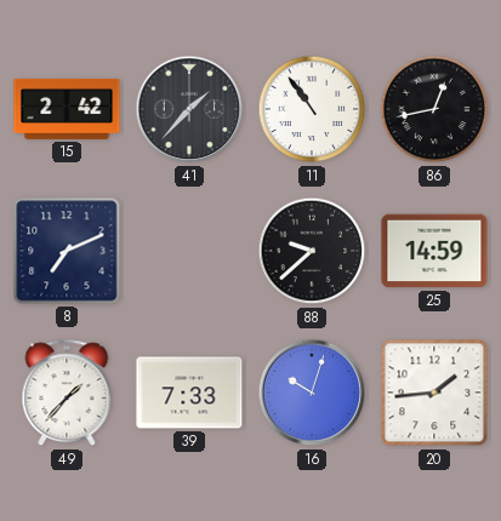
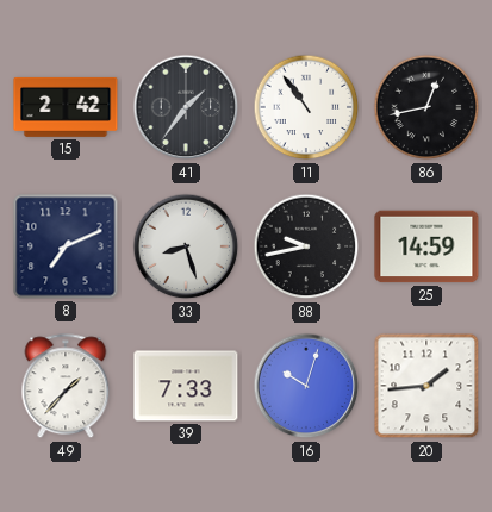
41: 1:37 -> 1:36
33: none -> 8:27
88: 9:38 -> 9:43
